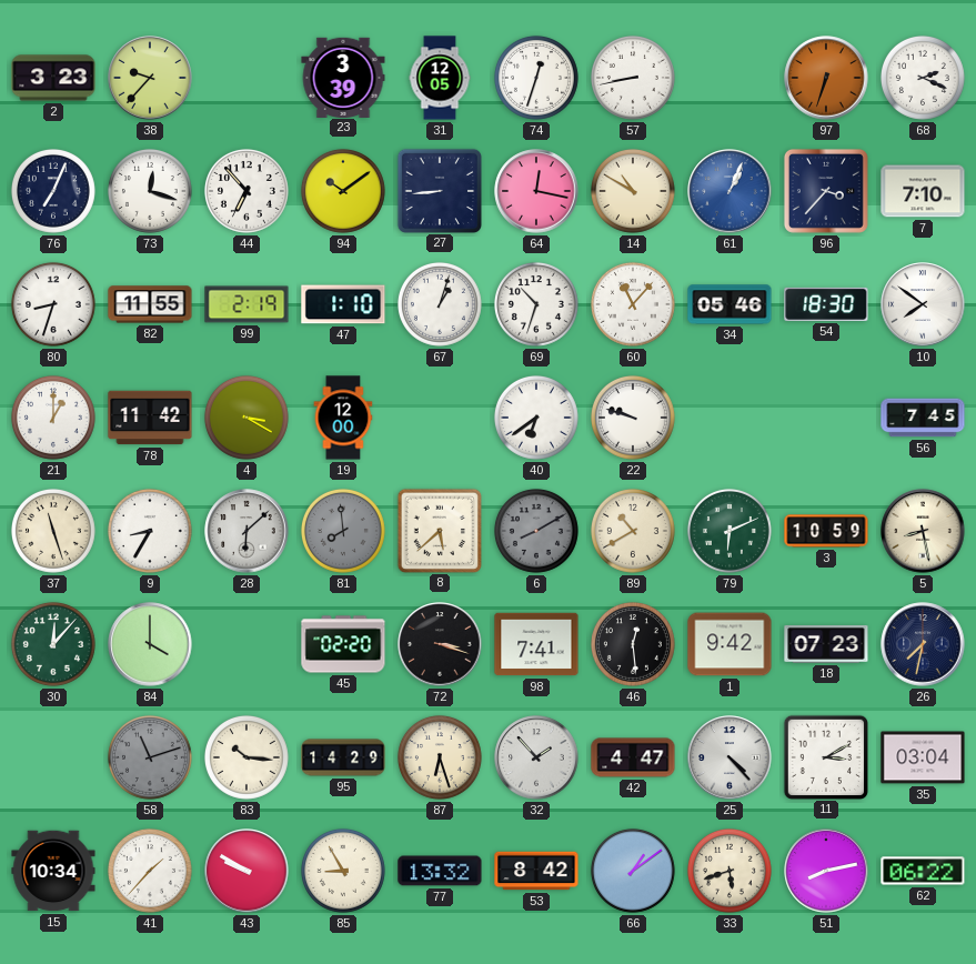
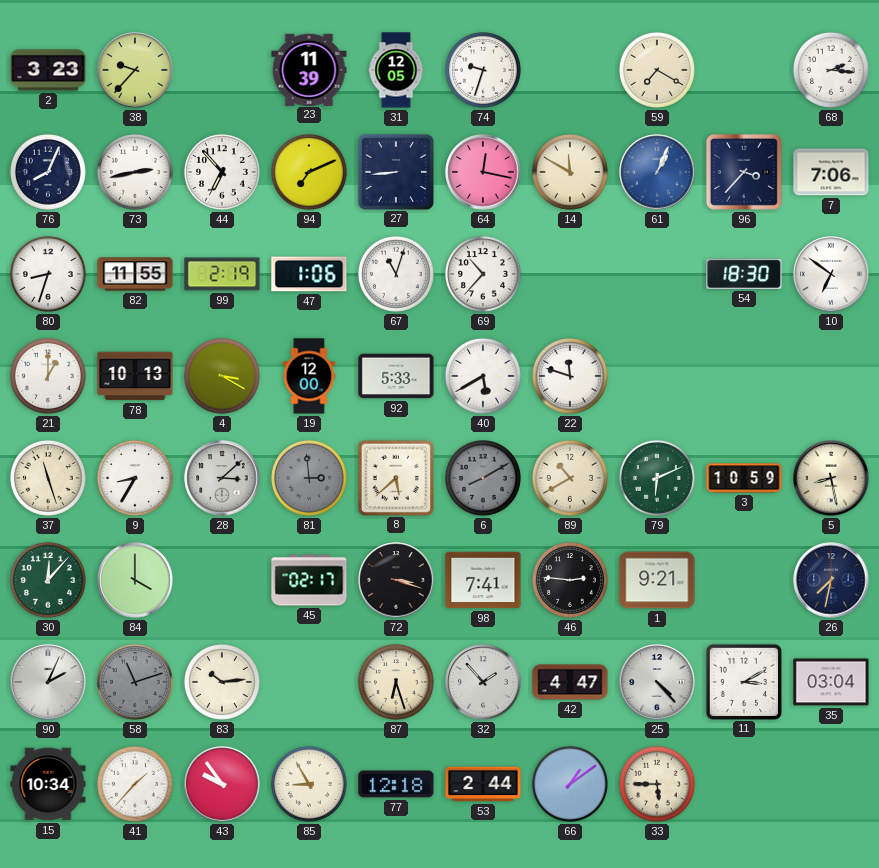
23: 3:39 -> 11:39
74: 12:33 -> 9:33
57: 8:43 -> none
59: none -> 7:20
97: 6:33 -> none
68: 2:19 -> 2:16
76: 7:04 -> 8:04
73: 12:18 -> 2:43
94: 10:09 -> 7:11
14: 10:50 -> 11:50
7: 7:10 -> 7:06
47: 1:10 -> 1:06
67: 1:03 -> 11:03
69: 10:33 -> 10:37
60: 11:07 -> none
34: 05:46 -> none
10: 7:51 -> 6:51
78: 11:42 -> 10:13
92: none -> 5:33
40: 6:39 -> 5:40
22: 9:48 -> 11:48
56: 7:45 -> none
28: 6:08 -> 3:08
81: 7:59 -> 2:59
45: 02:20 -> 02:17
46: 12:29 -> 2:46
1: 9:42 -> 9:21
18: 07:23 -> none
90: none -> 2:04
83: 10:16 -> 10:14
95: 14:29 -> none
43: 9:50 -> 9:54
77: 13:32 -> 12:18
53: 8:42 -> 2:44
33: 5:42 -> 5:45
51: 8:13 -> none
62: 06:22 -> none
